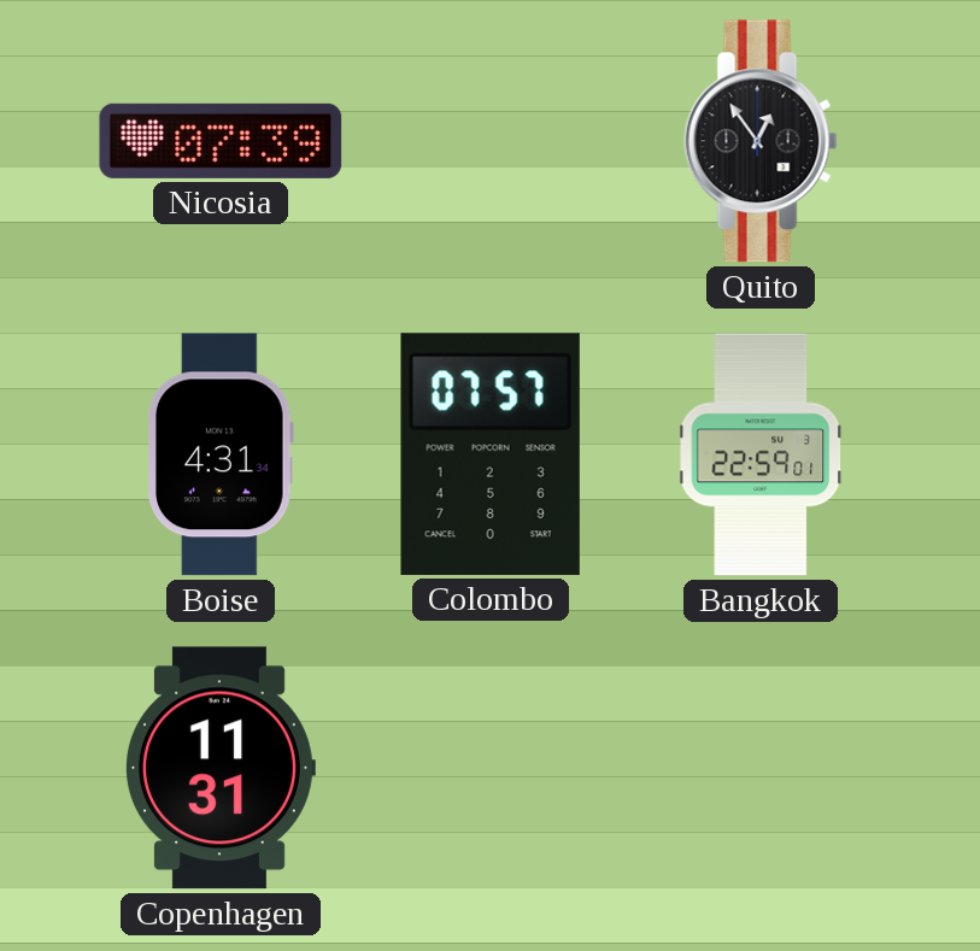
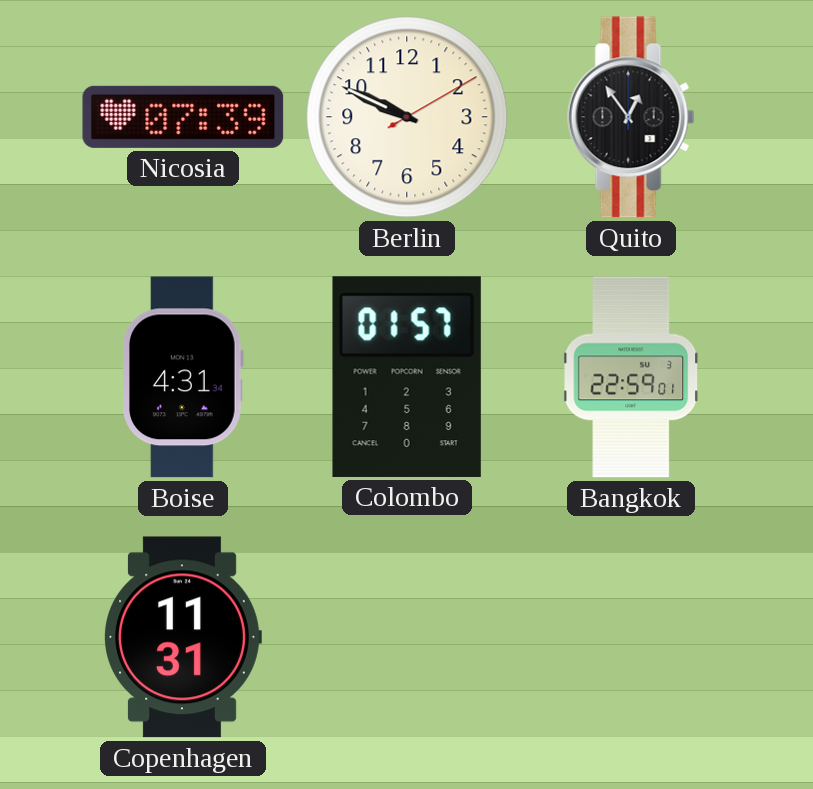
Berlin: none -> 9:49
Colombo: 07:57 -> 01:57
